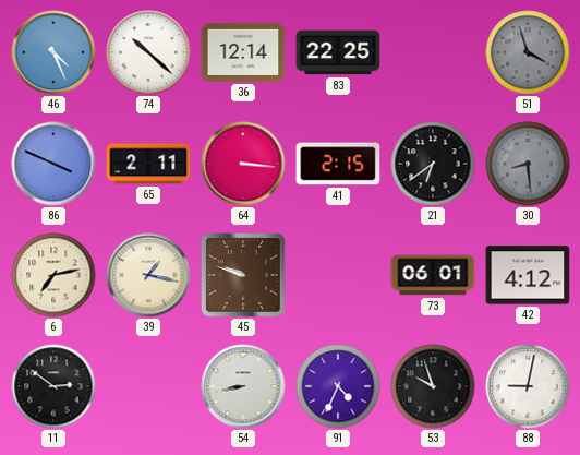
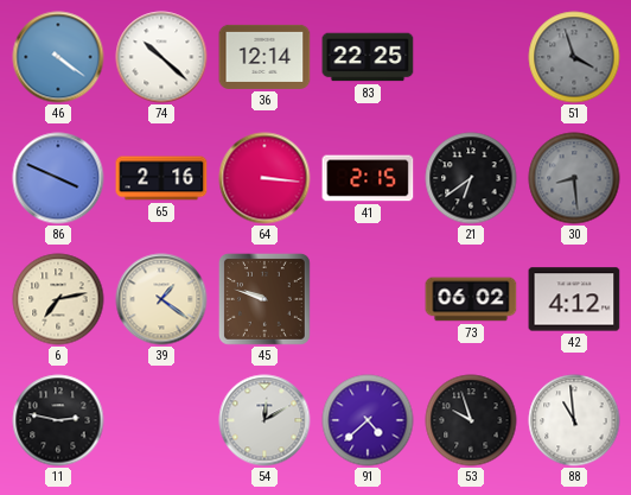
46: 4:26 -> 4:21
65: 2:11 -> 2:16
39: 1:17 -> 1:21
73: 06:01 -> 06:02
11: 2:51 -> 2:47
54: 8:43 -> 12:10
91: 4:34 -> 4:38
88: 9:02 -> 10:59
